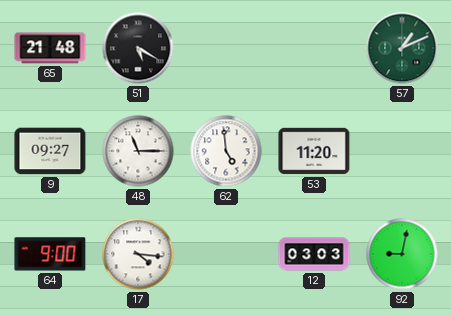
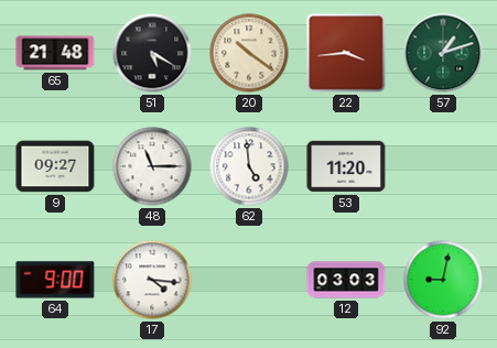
20: none -> 10:21
22: none -> 3:44
57: 1:11 -> 1:12
